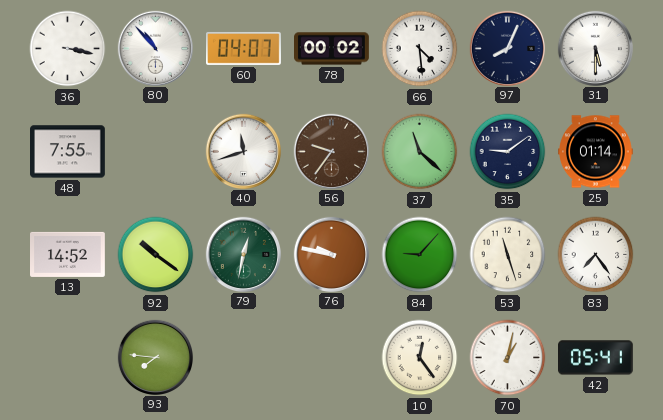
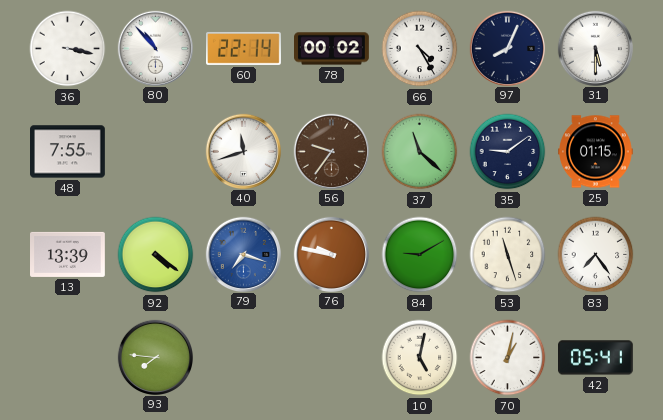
60: 04:07 -> 22:14
66: 4:29 -> 4:25
25: 01:14 -> 01:15
13: 14:52 -> 13:39
92: 10:21 -> 4:21
79: 12:32 -> 7:18
79 dial: green -> blue
84: 9:07 -> 9:10
10: 12:24 -> 5:02
